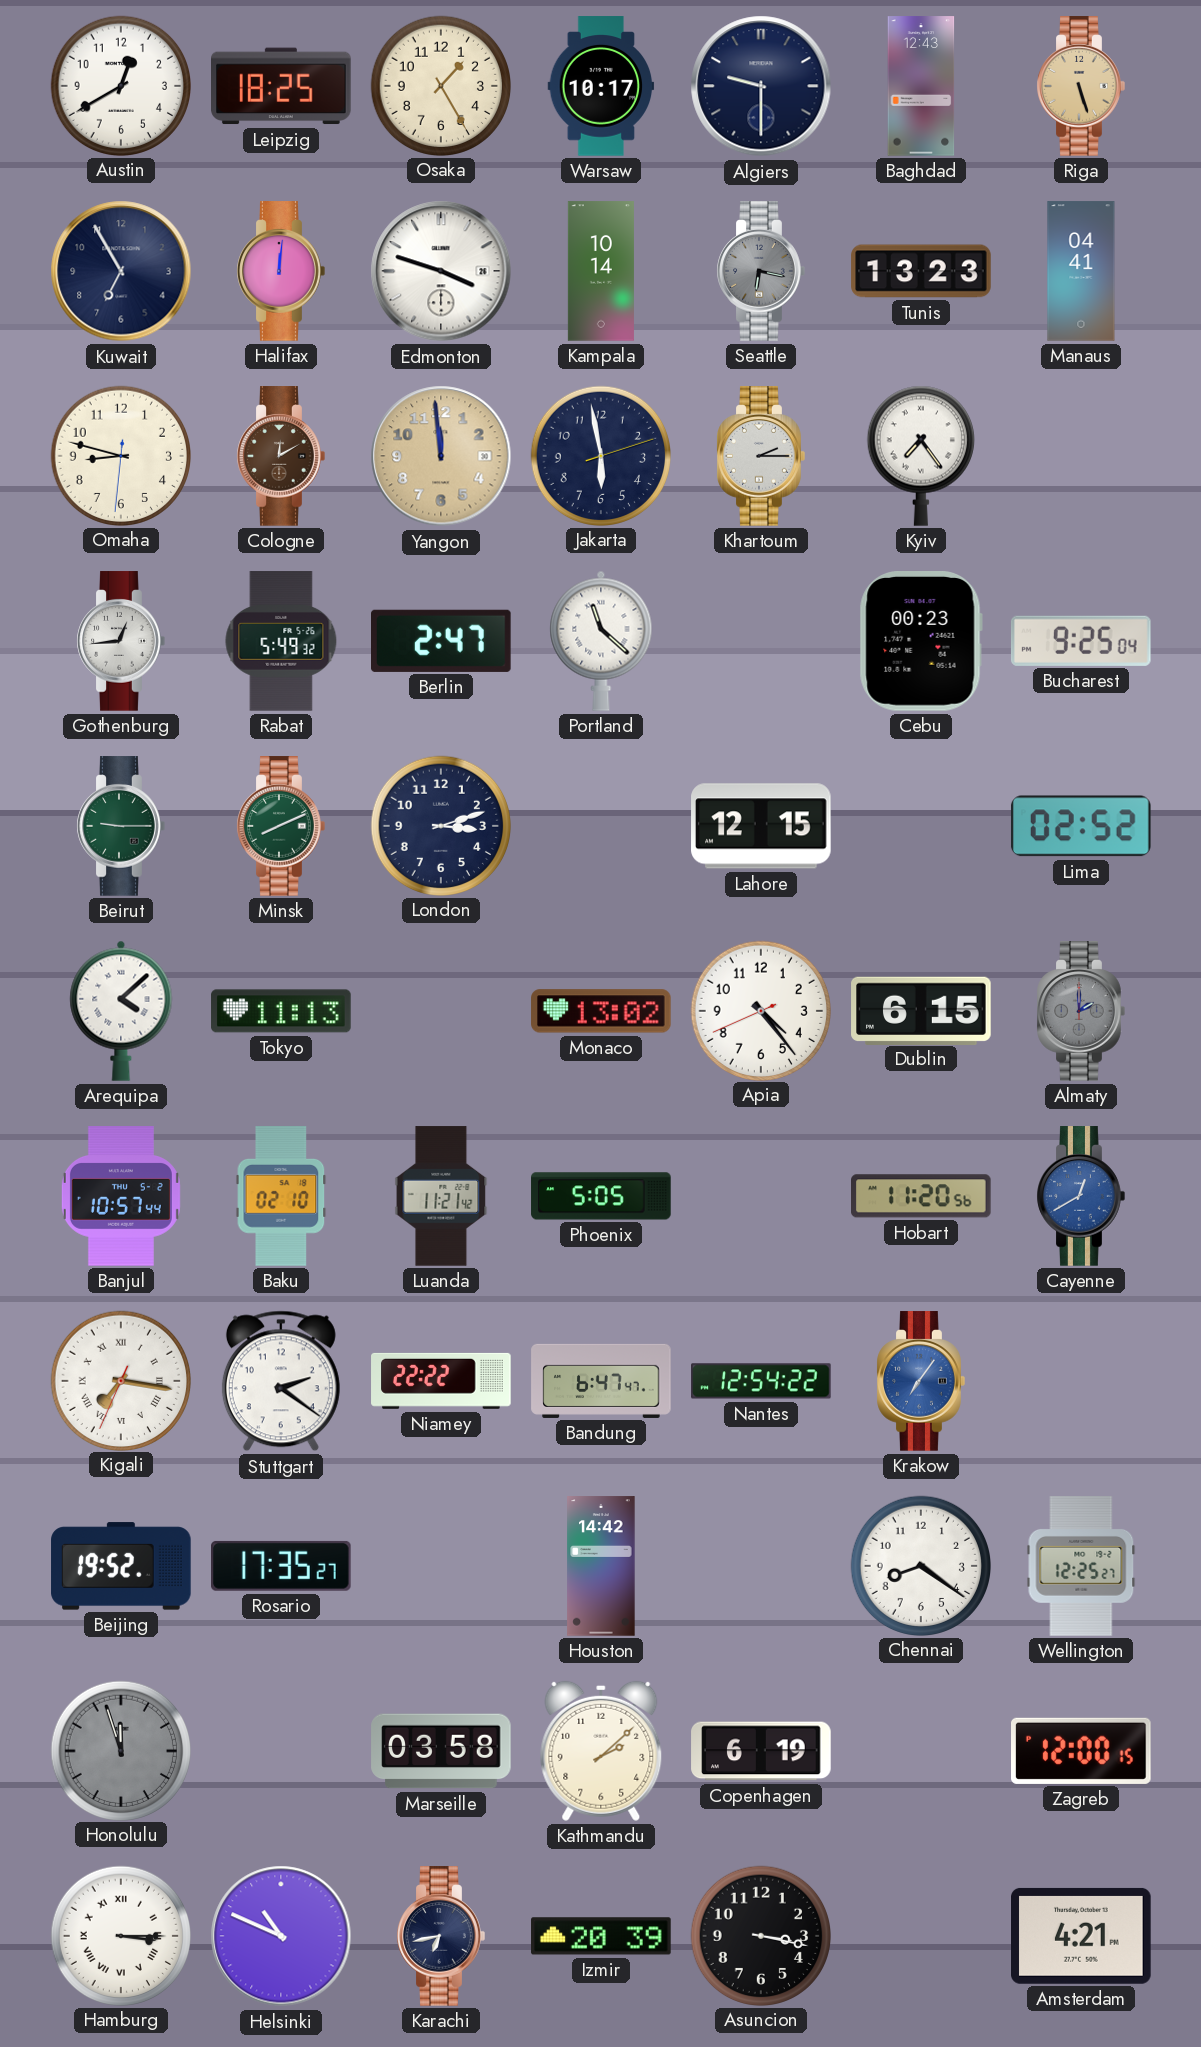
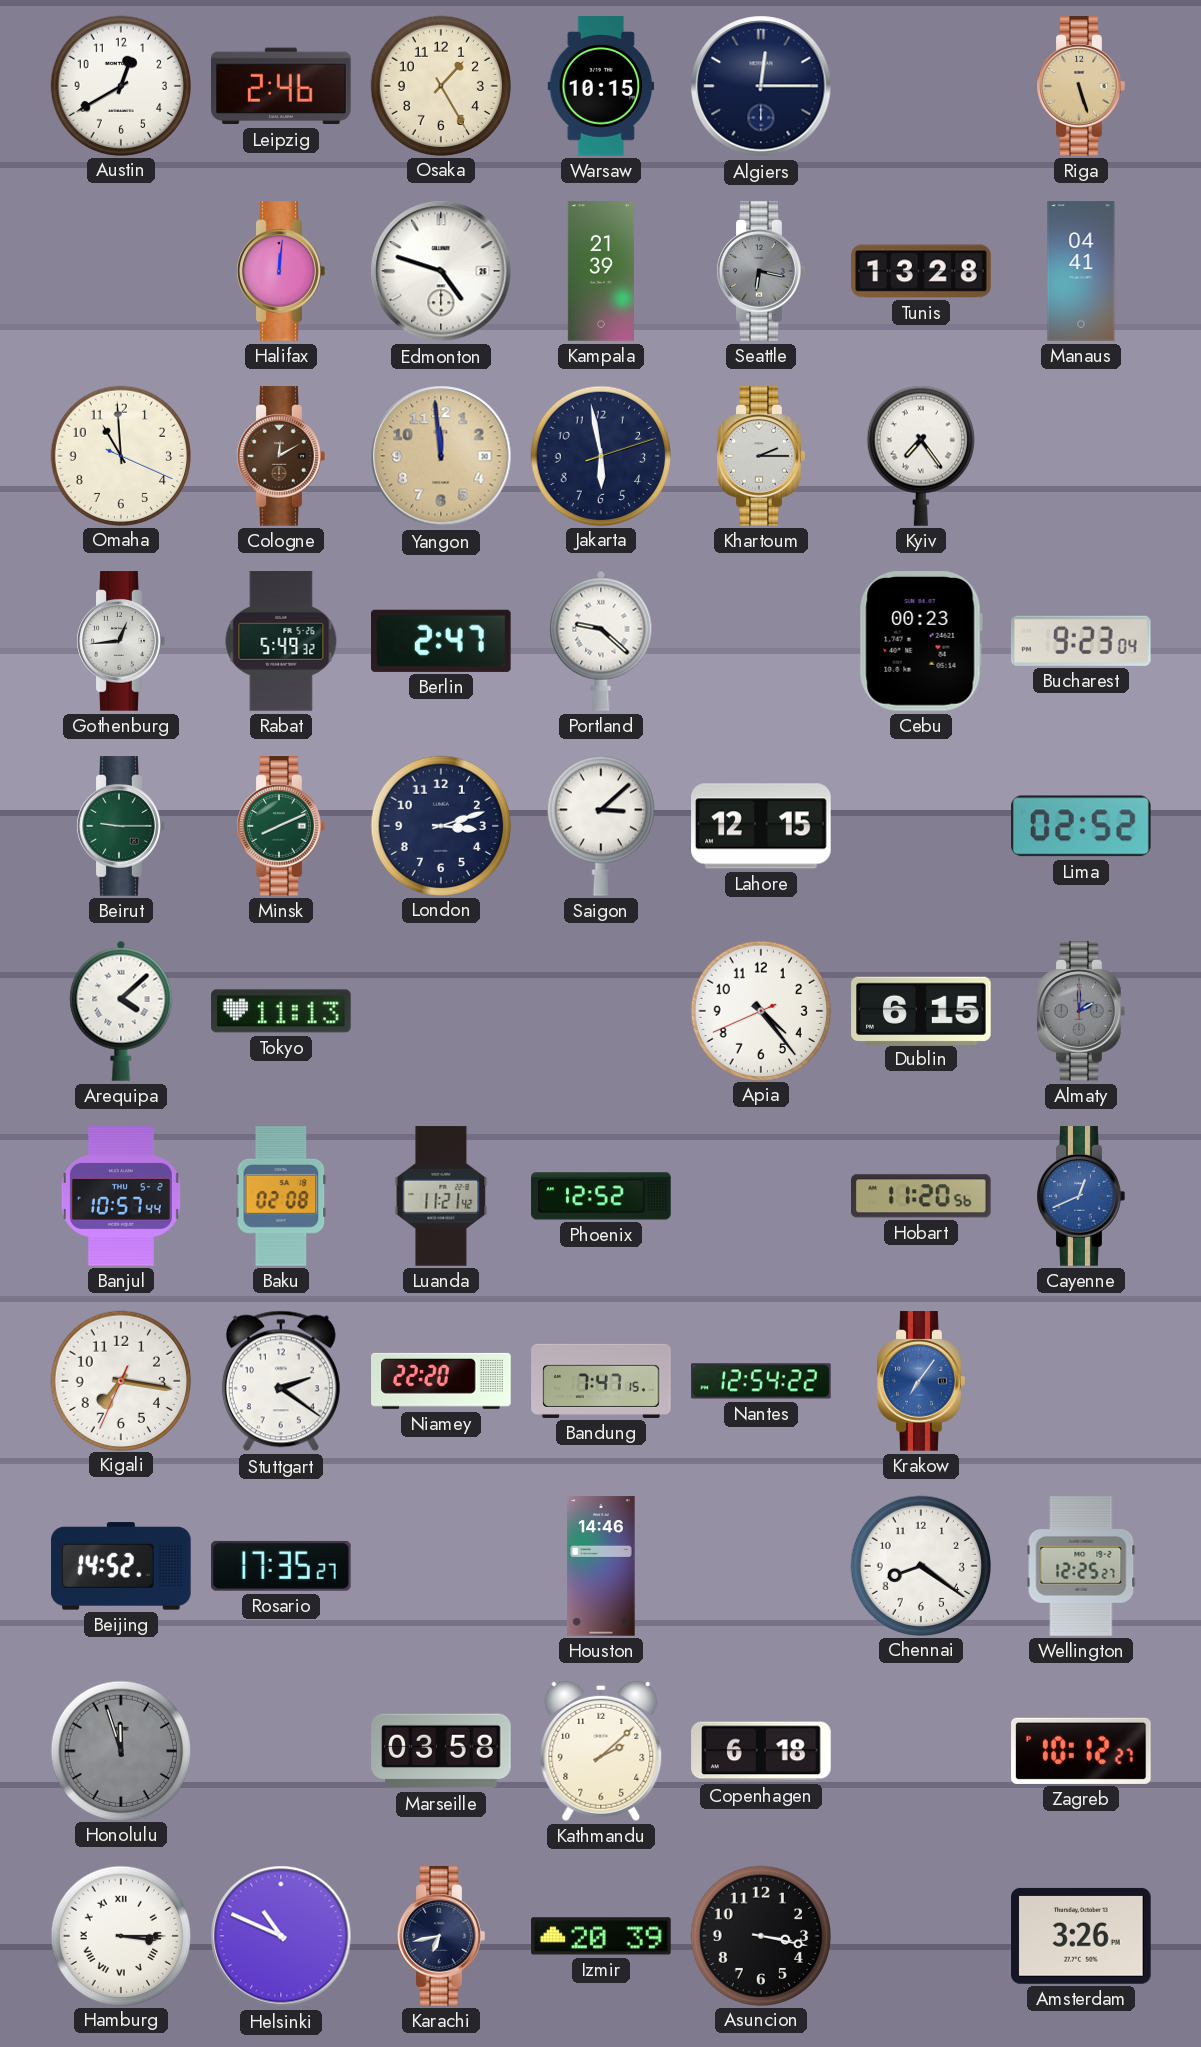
Leipzig: 18:25 -> 2:46
Warsaw: 10:17 -> 10:15
Algiers: 9:30 -> 12:15
Baghdad: 12:43 -> none
Kuwait: 6:55 -> none
Edmonton: 3:48 -> 4:48
Kampala: 10:14 -> 21:39
Tunis: 13:23 -> 13:28
Omaha: 8:47 -> 10:59
Portland: 11:22 -> 9:22
Bucharest: 9:25 -> 9:23
Saigon: none -> 3:08
Monaco: 13:02 -> none
Baku: 02:10 -> 02:08
Phoenix: 5:05 -> 12:52
Cayenne: 12:40 -> 12:41
Kigali numerals: Roman -> Arabic
Niamey: 22:22 -> 22:20
Bandung: 6:47 -> 7:47
Beijing: 19:52 -> 14:52
Houston: 14:42 -> 14:46
Copenhagen: 6:19 -> 6:18
Zagreb: 12:00 -> 10:12
Amsterdam: 4:21 -> 3:26
